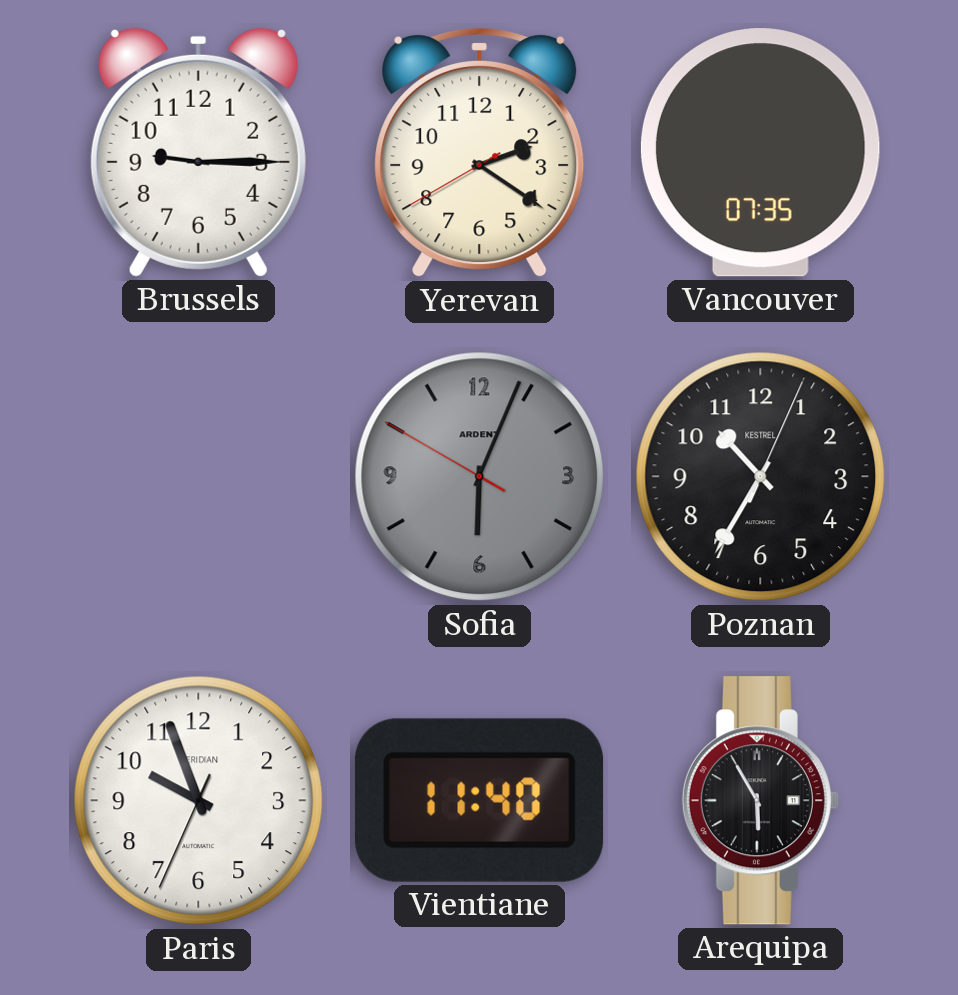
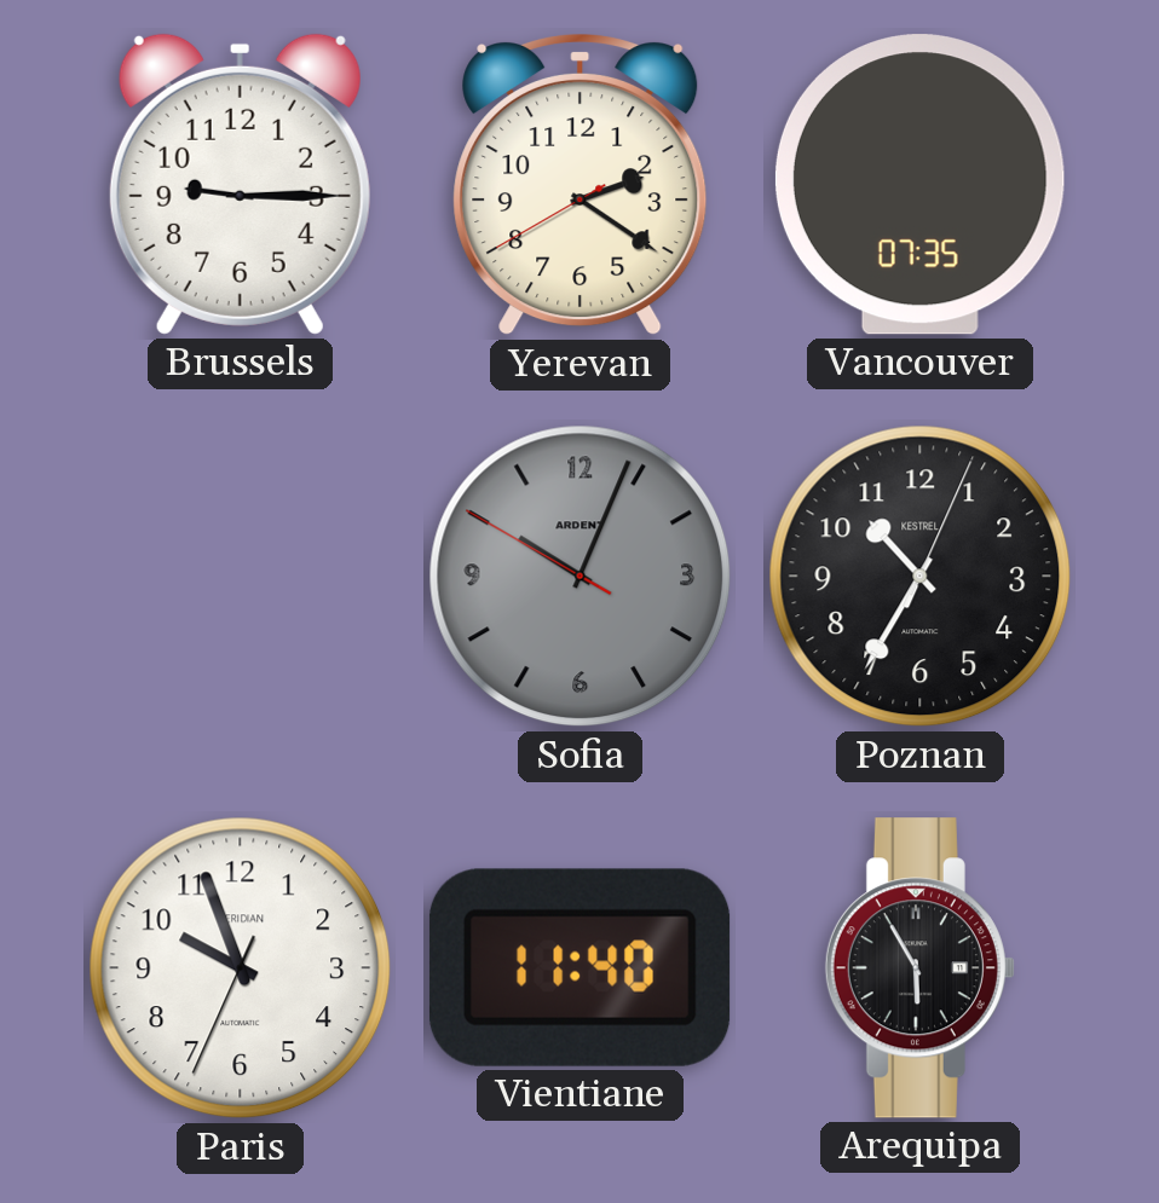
Sofia: 6:03 -> 10:03
